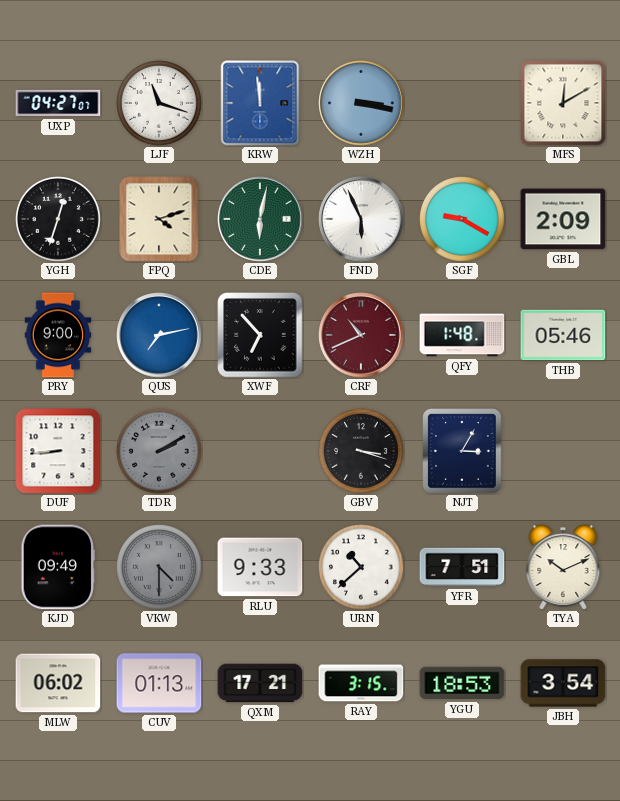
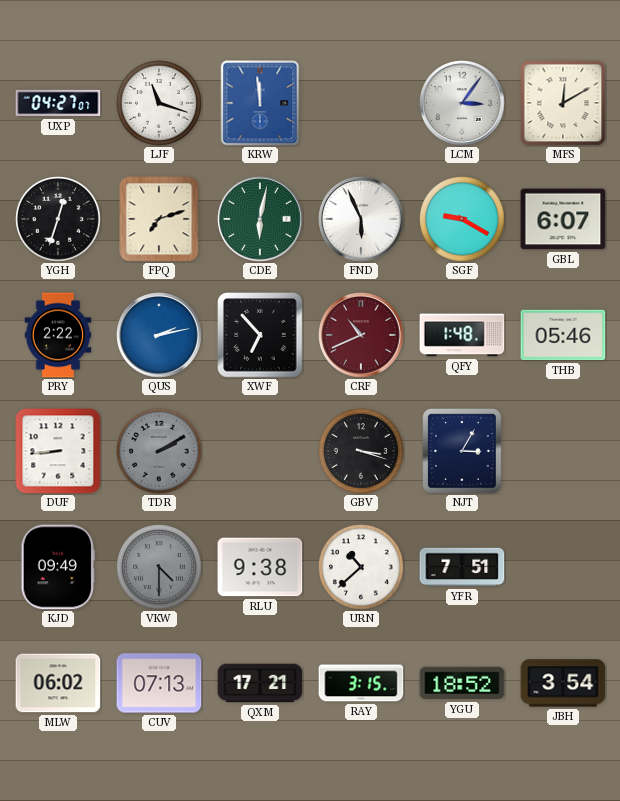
WZH: 3:17 -> none
LCM: none -> 3:06
FPQ: 4:12 -> 7:12
GBL: 2:09 -> 6:07
PRY: 9:00 -> 2:22
QUS: 7:13 -> 2:13
RLU: 9:33 -> 9:38
TYA: 10:11 -> none
CUV: 01:13 -> 07:13
YGU: 18:53 -> 18:52
